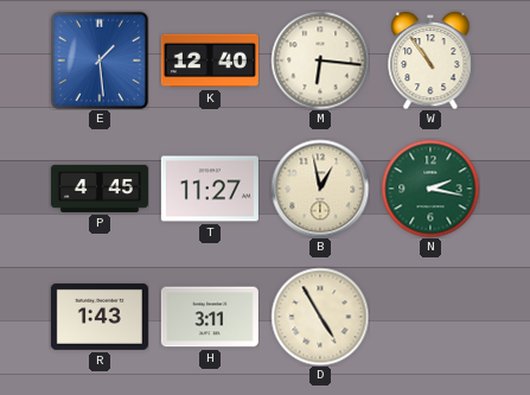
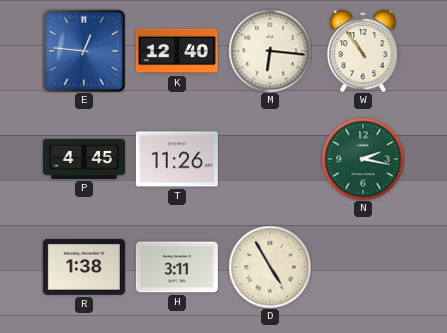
E: 1:29 -> 12:46
T: 11:27 -> 11:26
B: 12:58 -> none
R: 1:43 -> 1:38
